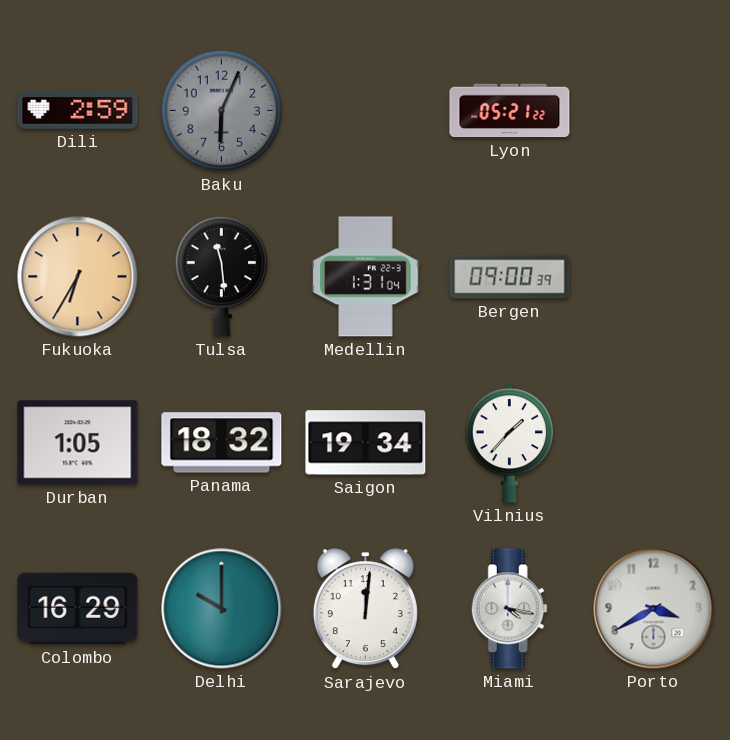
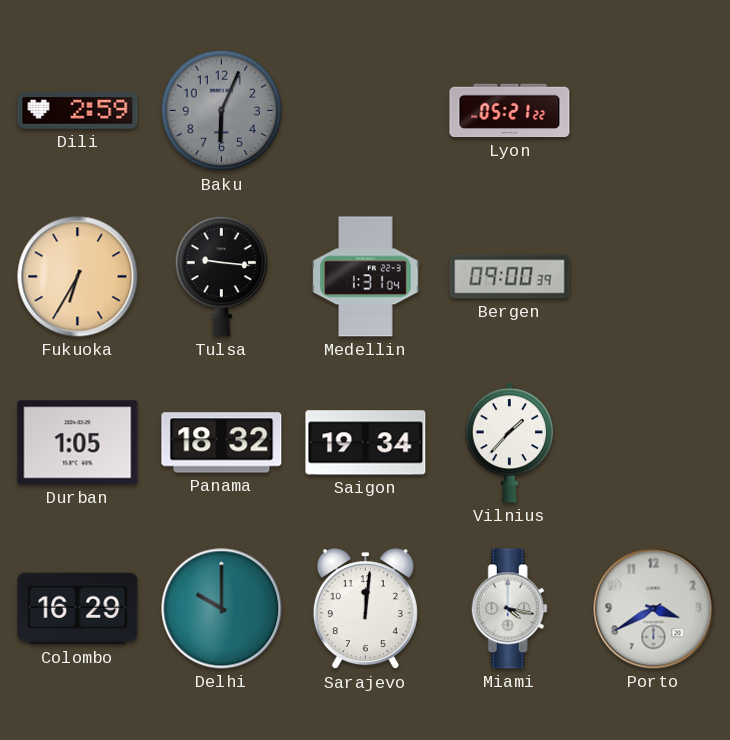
Tulsa: 11:29 -> 9:16
